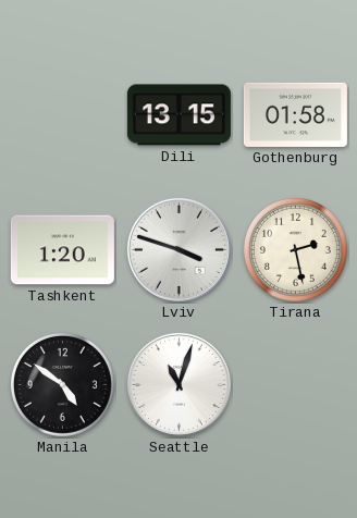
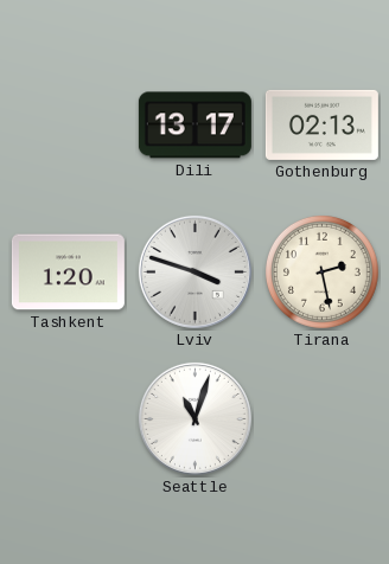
Dili: 13:15 -> 13:17
Gothenburg: 01:58 -> 02:13
Manila: 4:51 -> none
